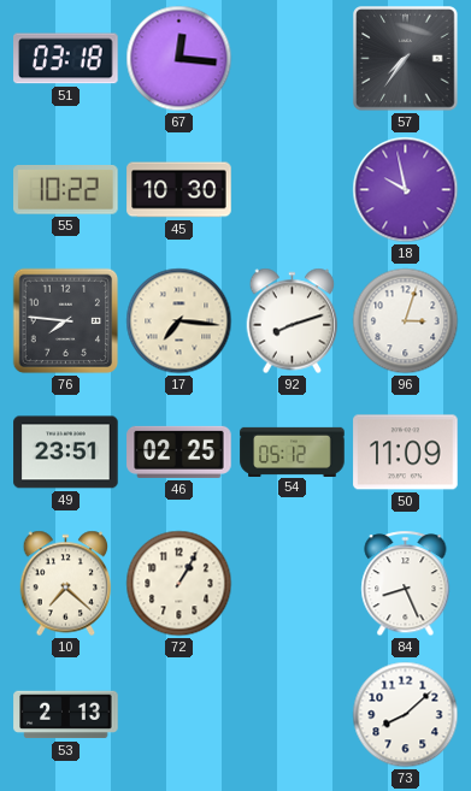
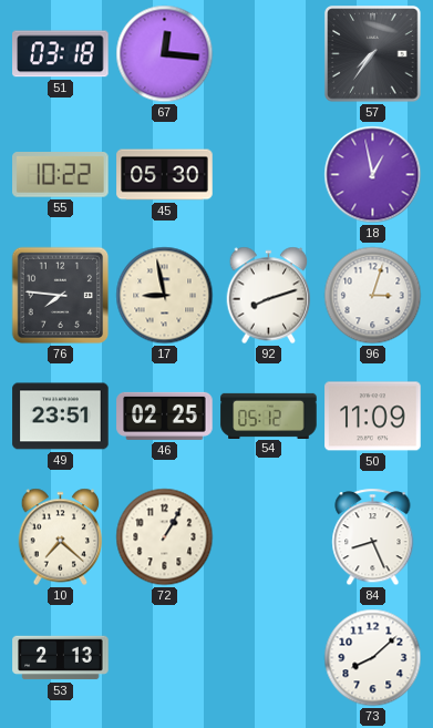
45: 10:30 -> 05:30
18: 9:58 -> 12:58
17: 7:16 -> 8:58
